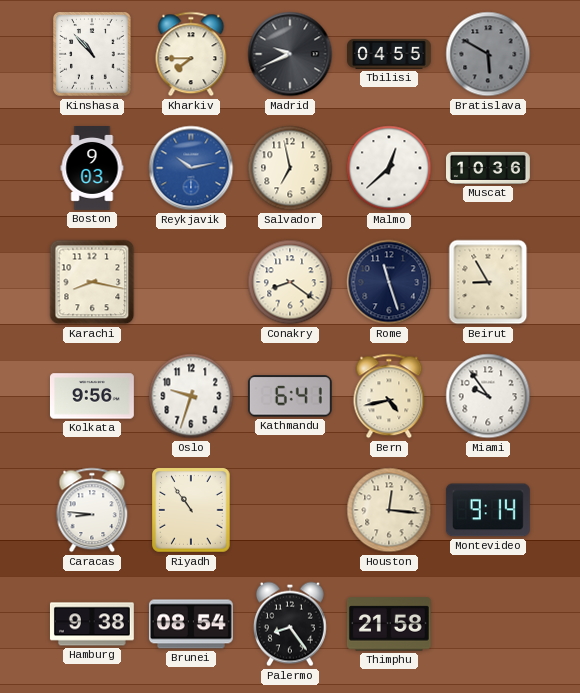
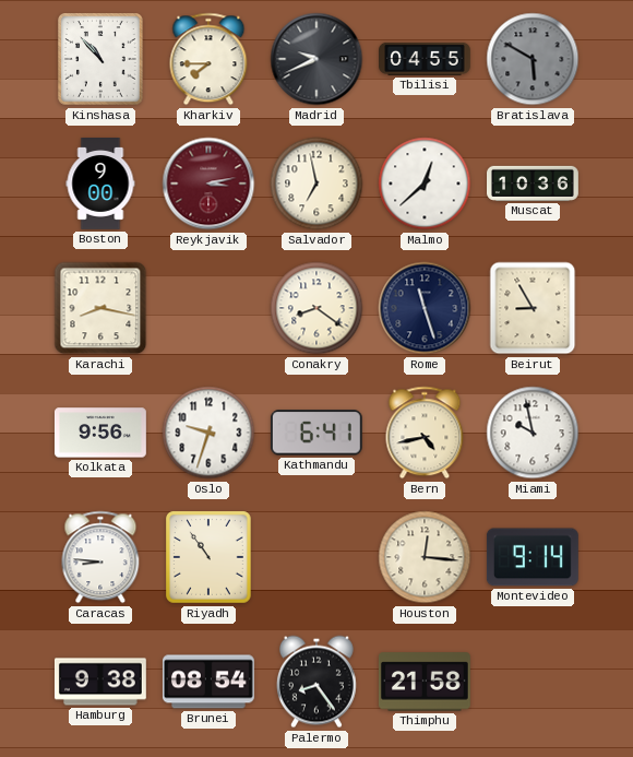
Boston: 9:03 -> 9:00
Reykjavik: 10:13 -> 3:13
Reykjavik dial: blue -> burgundy
Miami: 9:54 -> 9:58
